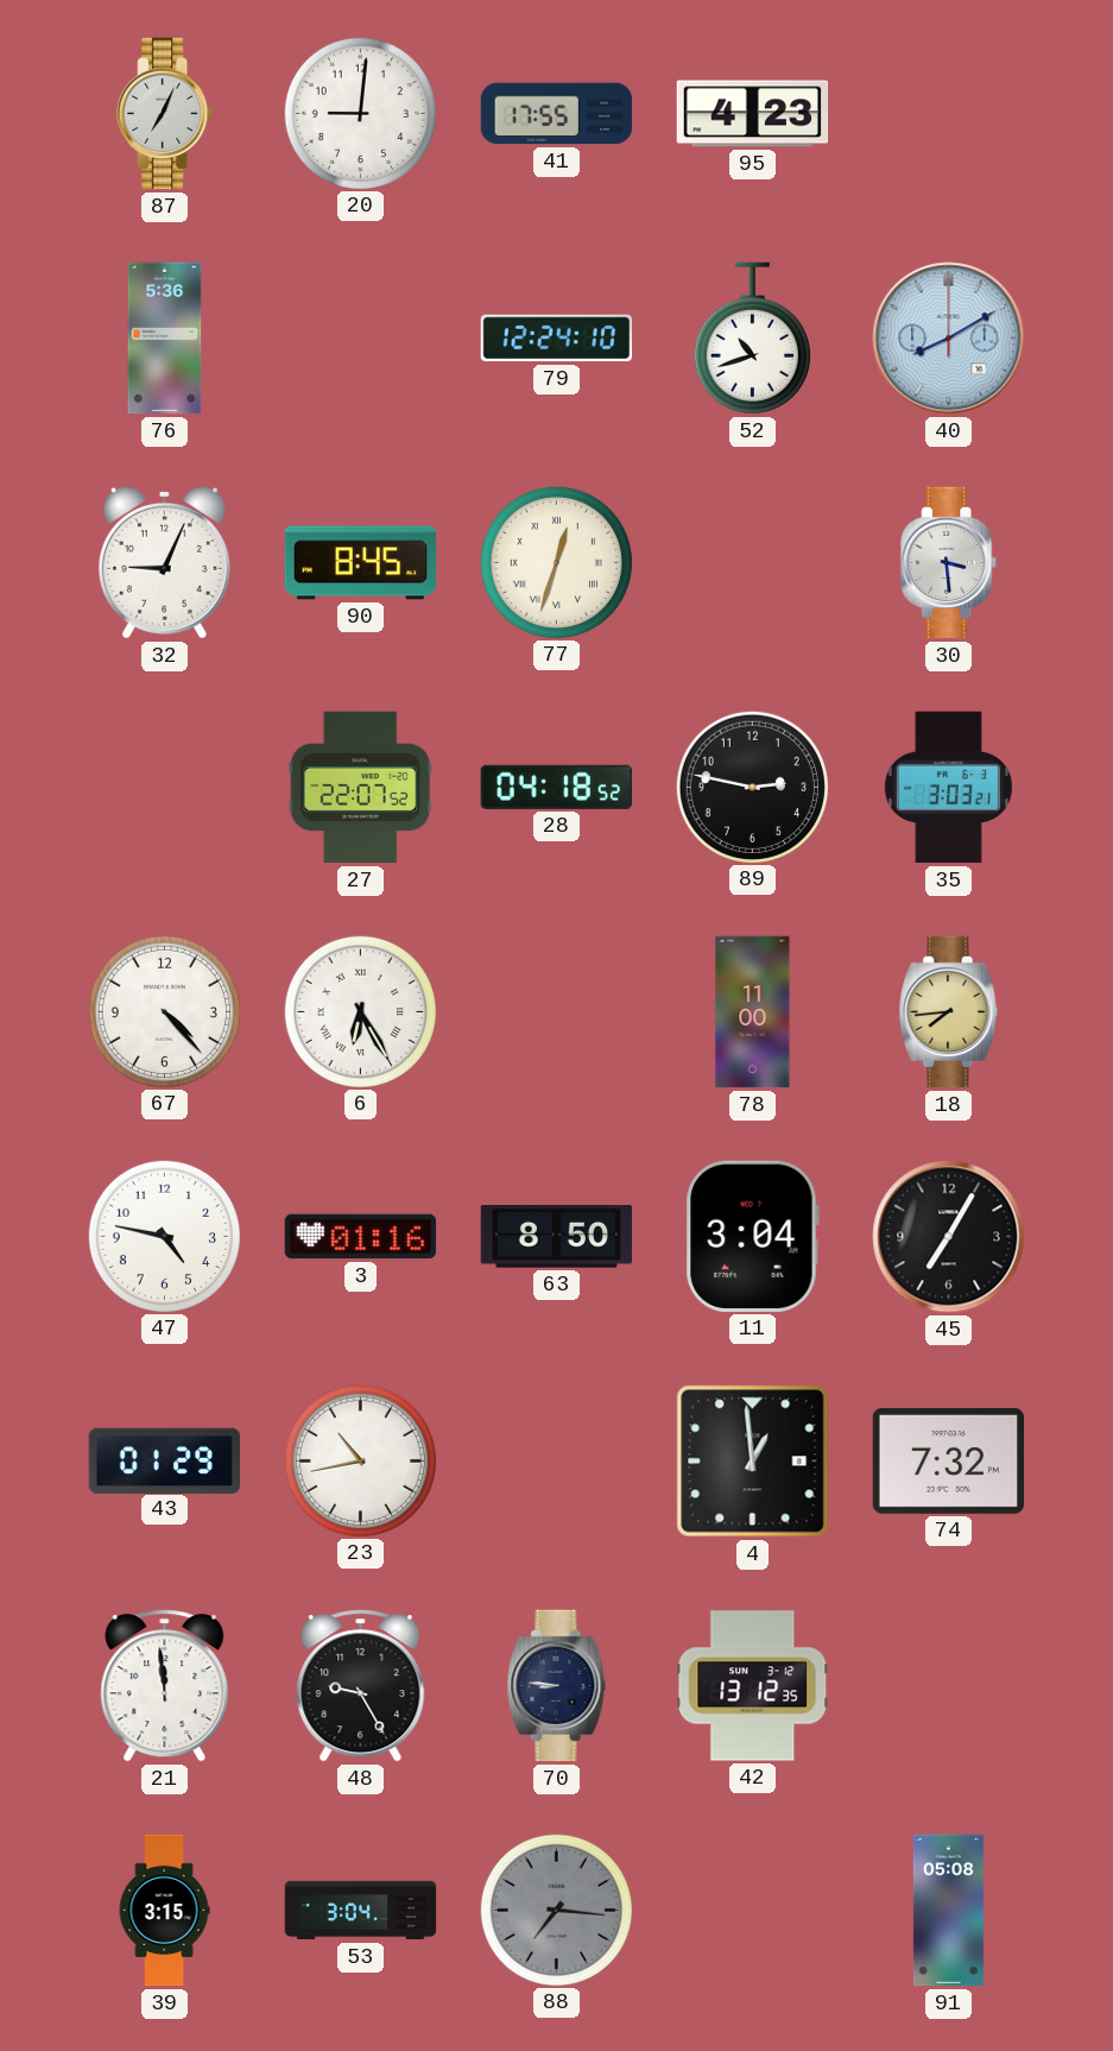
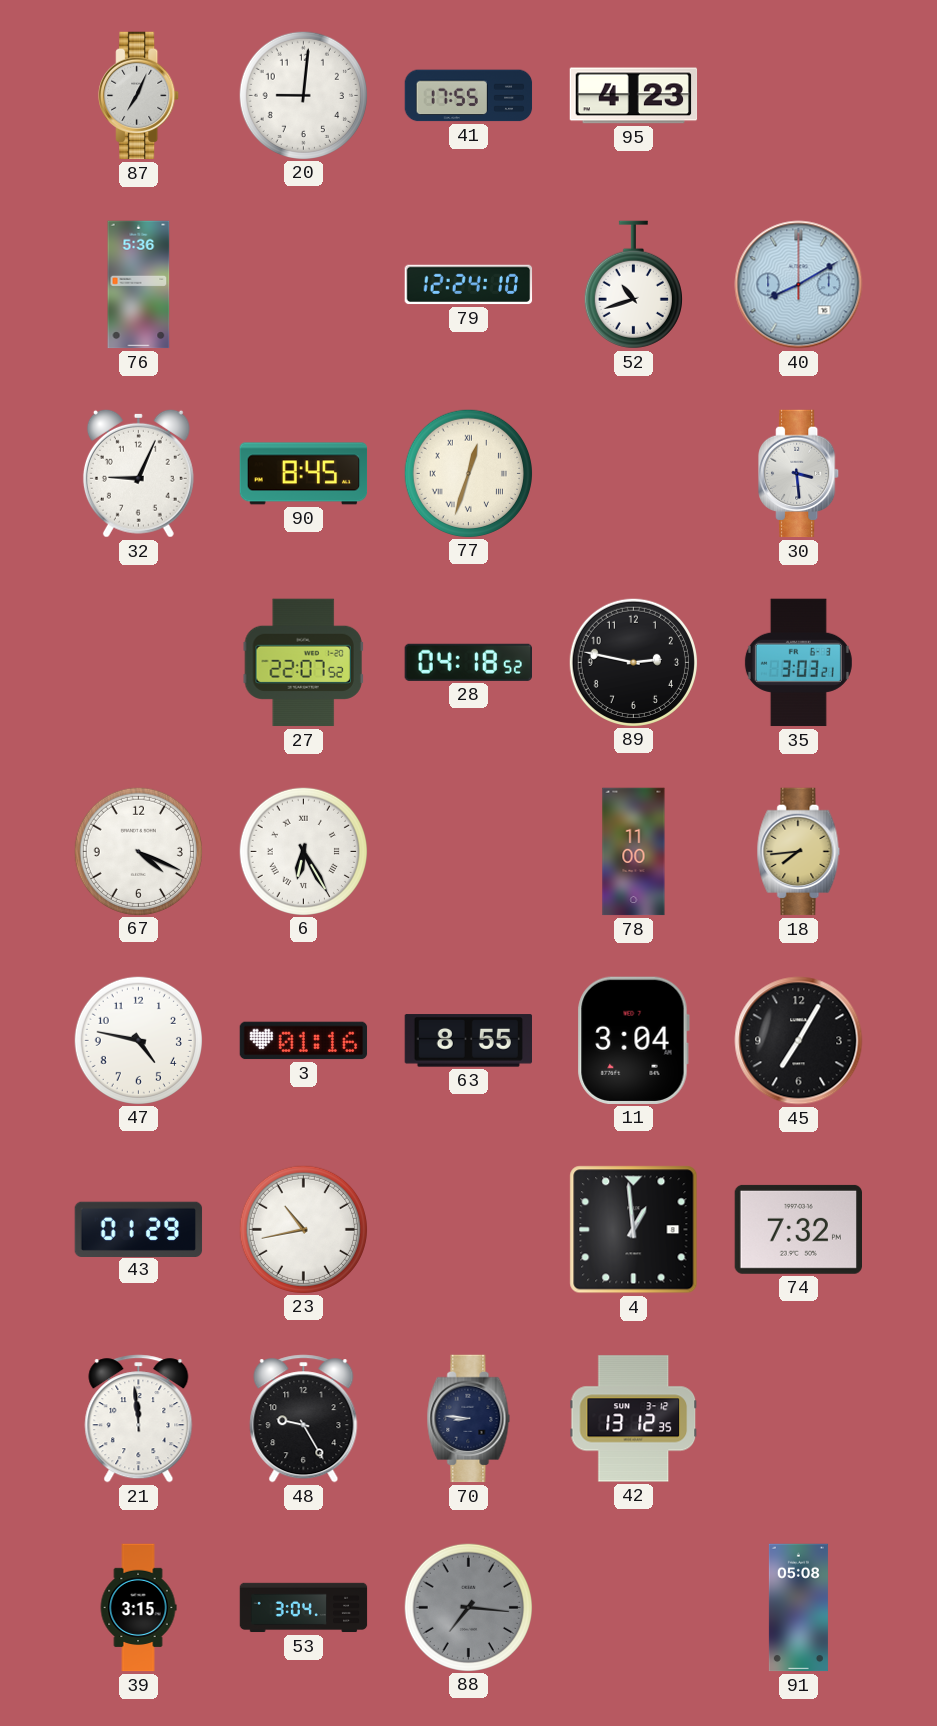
67: 4:23 -> 4:19
63: 8:50 -> 8:55
